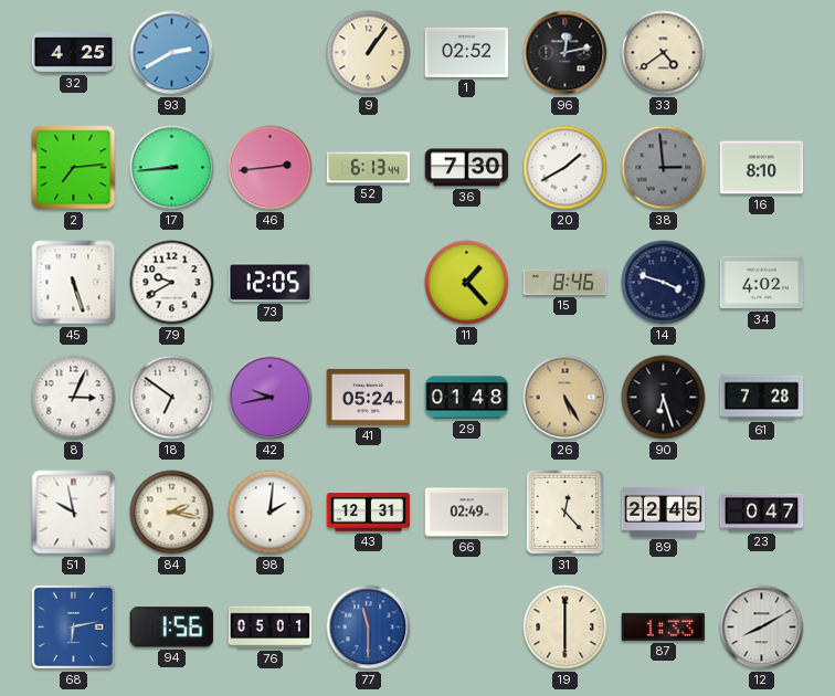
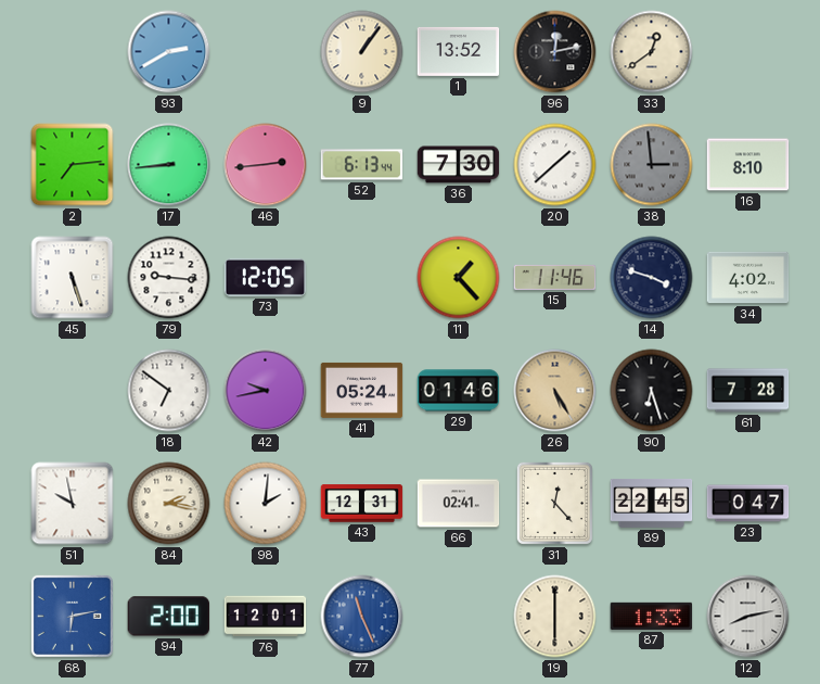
32: 4:25 -> none
1: 02:52 -> 13:52
33: 4:39 -> 12:39
20: 1:40 -> 1:38
79: 9:40 -> 9:16
15: 8:46 -> 11:46
8: 3:04 -> none
29: 01:48 -> 01:46
66: 02:49 -> 02:41
94: 1:56 -> 2:00
76: 05:01 -> 12:01
77: 11:30 -> 11:26
12: 8:10 -> 8:13
